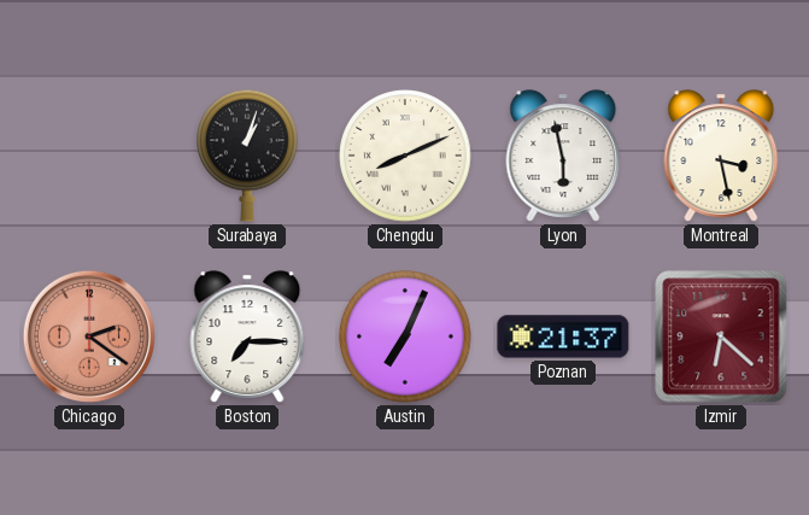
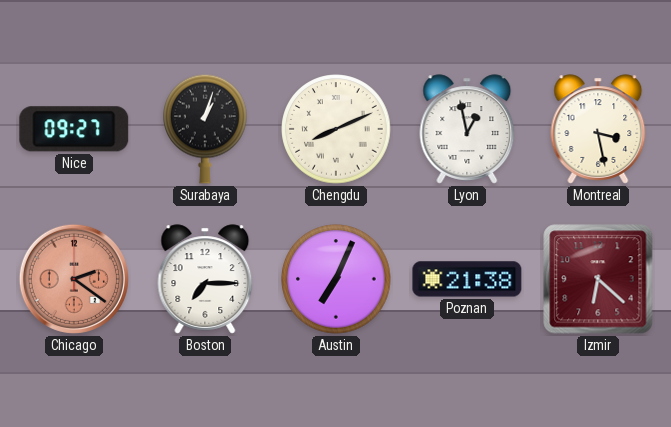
Nice: none -> 09:27
Lyon: 5:58 -> 12:58
Poznan: 21:37 -> 21:38
